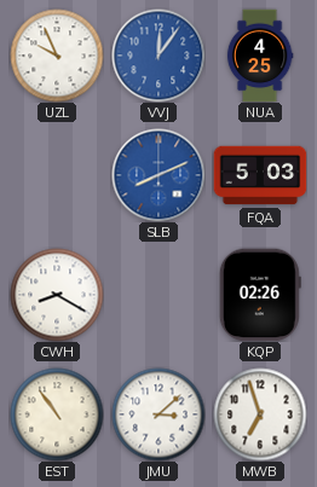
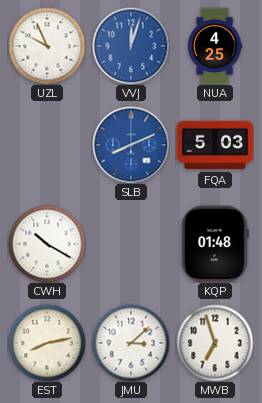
VVJ: 12:06 -> 12:03
CWH: 8:20 -> 10:20
KQP: 02:26 -> 01:48
EST: 10:54 -> 8:13
